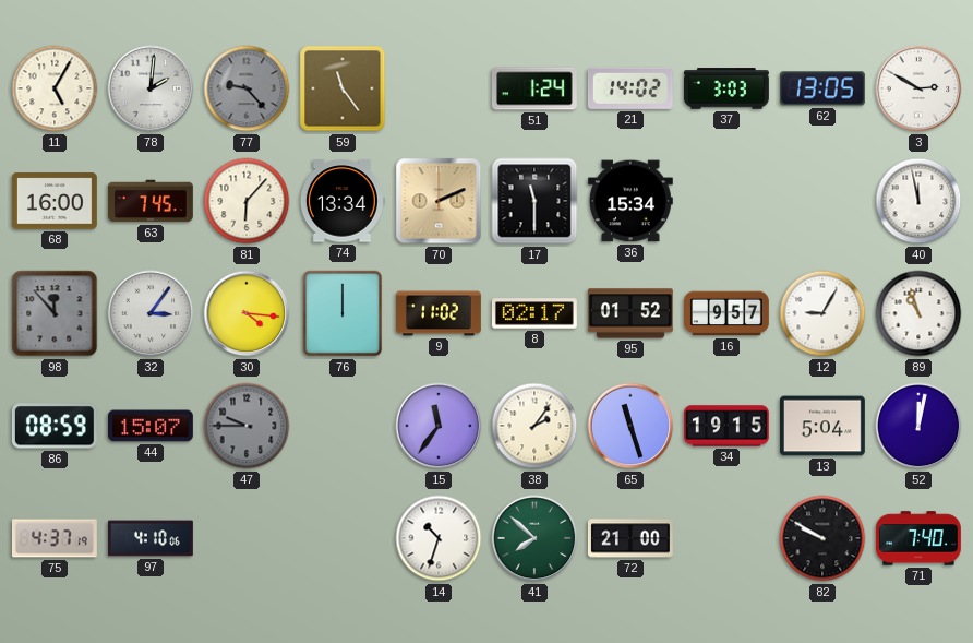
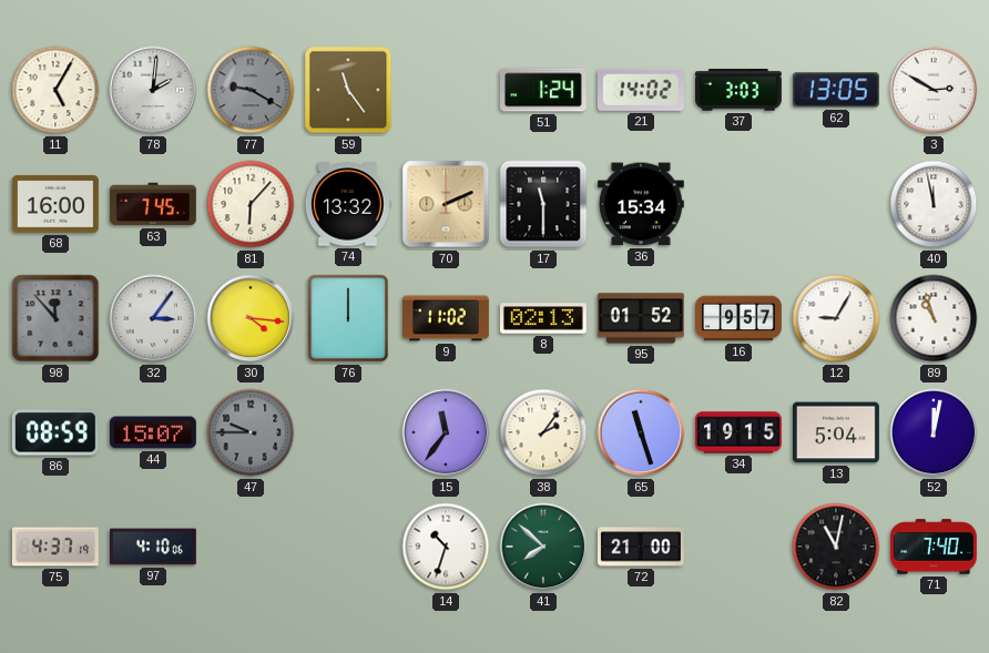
77: 9:23 -> 9:20
74: 13:34 -> 13:32
8: 02:17 -> 02:13
82: 9:50 -> 11:02
